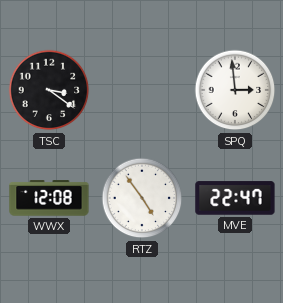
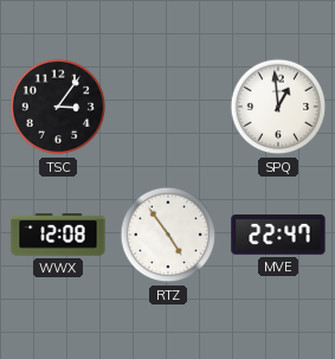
TSC: 3:21 -> 3:06
SPQ: 2:59 -> 12:59
